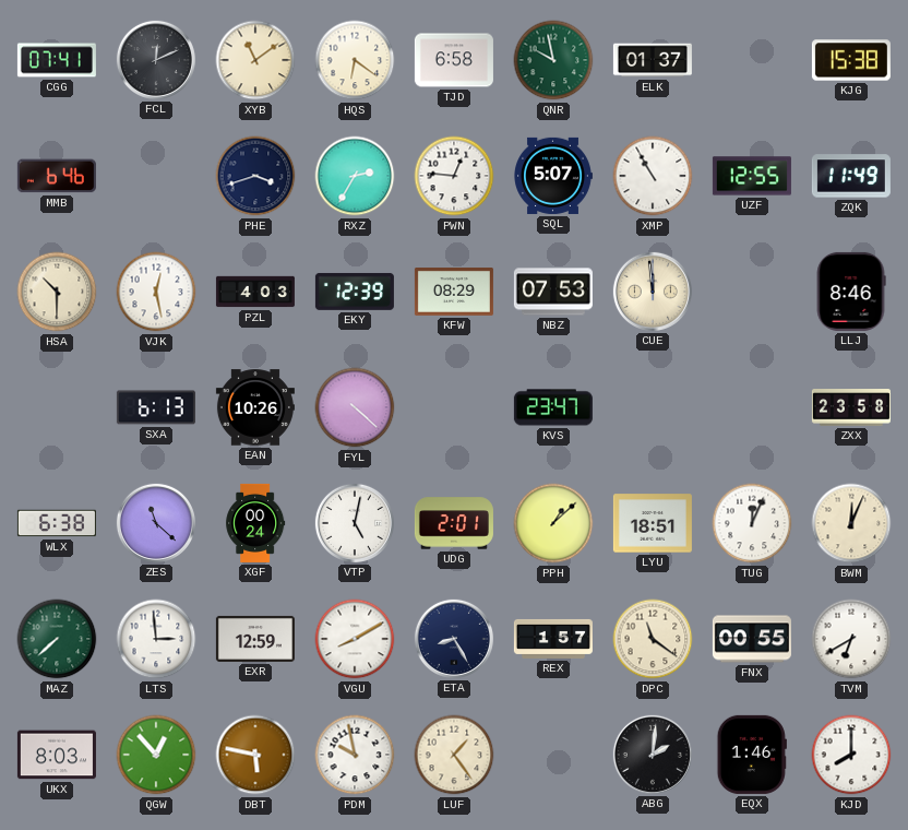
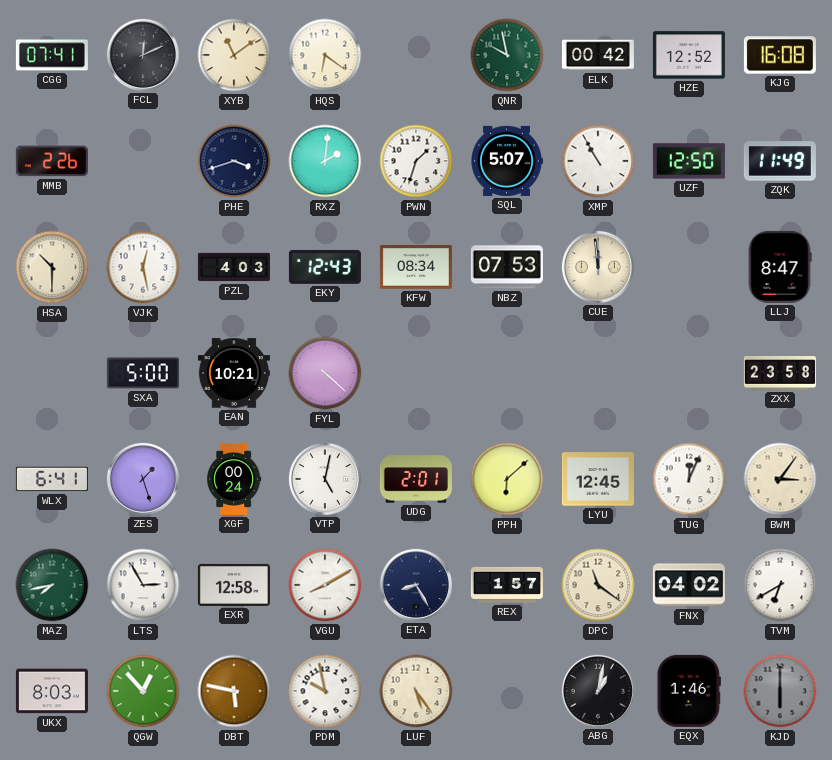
TJD: 6:58 -> none
ELK: 01:37 -> 00:42
HZE: none -> 12:52
KJG: 15:38 -> 16:08
MMB: 6:46 -> 2:26
RXZ: 2:35 -> 2:01
PWN: 12:46 -> 1:33
UZF: 12:55 -> 12:50
EKY: 12:39 -> 12:43
KFW: 08:29 -> 08:34
LLJ: 8:46 -> 8:47
SXA: 6:13 -> 5:00
EAN: 10:26 -> 10:21
KVS: 23:47 -> none
WLX: 6:38 -> 6:41
ZES: 11:22 -> 1:27
PPH: 1:08 -> 6:08
LYU: 18:51 -> 12:45
BWM: 12:04 -> 3:06
MAZ: 7:38 -> 7:43
LTS: 2:59 -> 2:55
EXR: 12:59 -> 12:58
FNX: 00:55 -> 04:02
LUF: 1:24 -> 5:24
ABG: 2:01 -> 1:02
KJD: 8:00 -> 6:00
KJD dial: white -> grey
